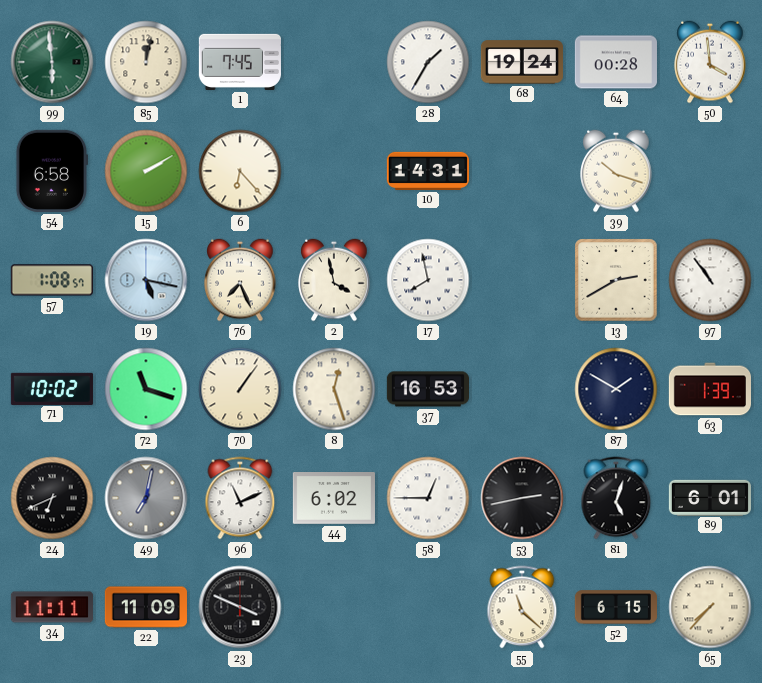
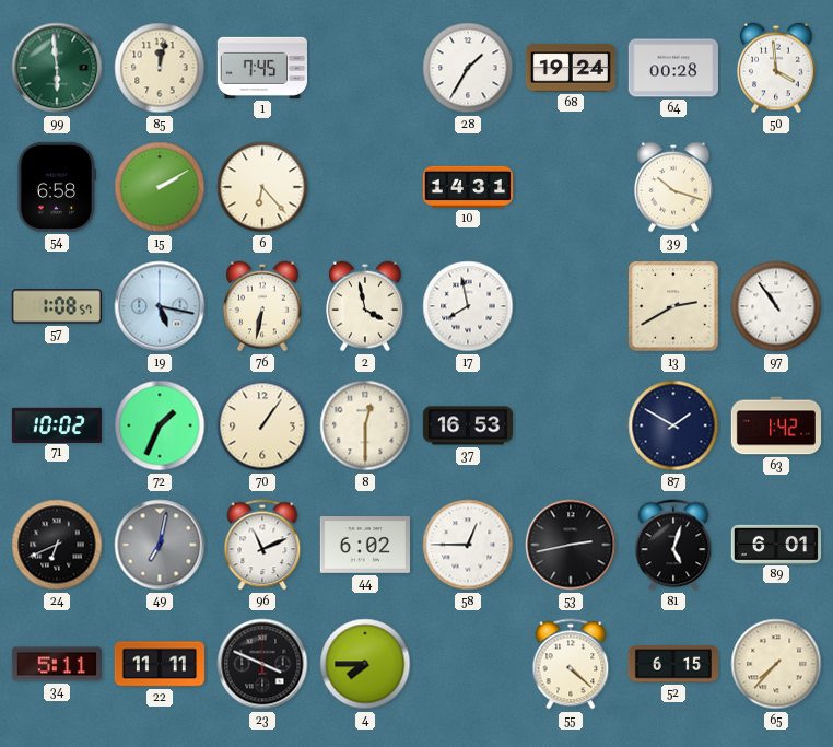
76: 7:26 -> 6:32
72: 11:18 -> 1:34
8: 12:27 -> 12:30
63: 1:39 -> 1:42
34: 11:11 -> 5:11
22: 11:09 -> 11:11
4: none -> 7:45
55: 11:22 -> 4:22
